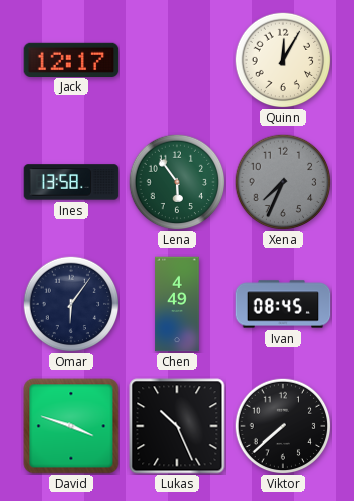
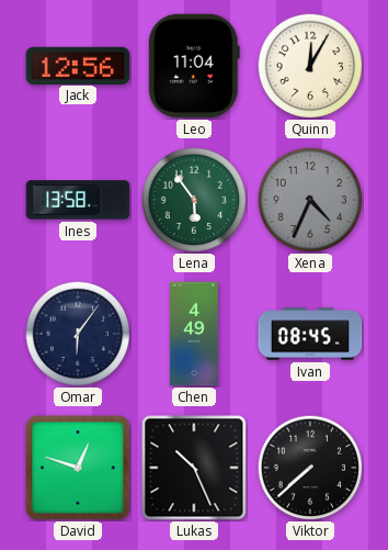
Jack: 12:17 -> 12:56
Leo: none -> 11:04
Xena: 7:34 -> 4:34
David: 3:48 -> 12:48
